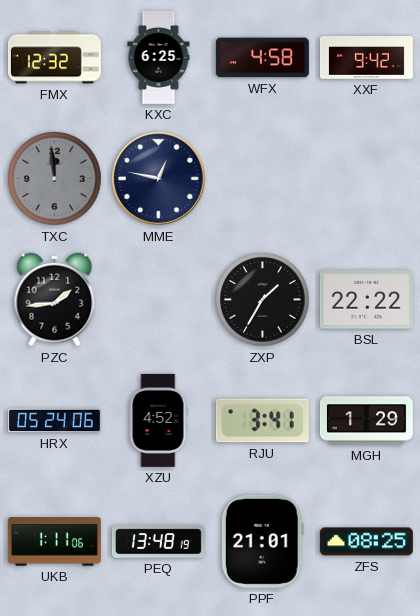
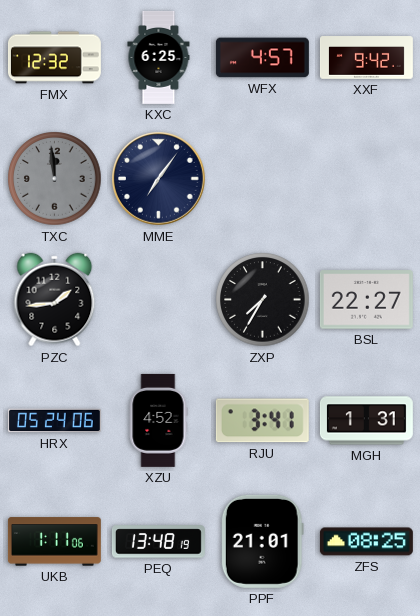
WFX: 4:58 -> 4:57
MME: 12:47 -> 7:06
ZXP: 1:35 -> 7:35
BSL: 22:22 -> 22:27
MGH: 1:29 -> 1:31
